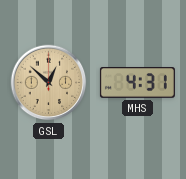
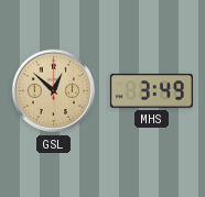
MHS: 4:31 -> 3:49
